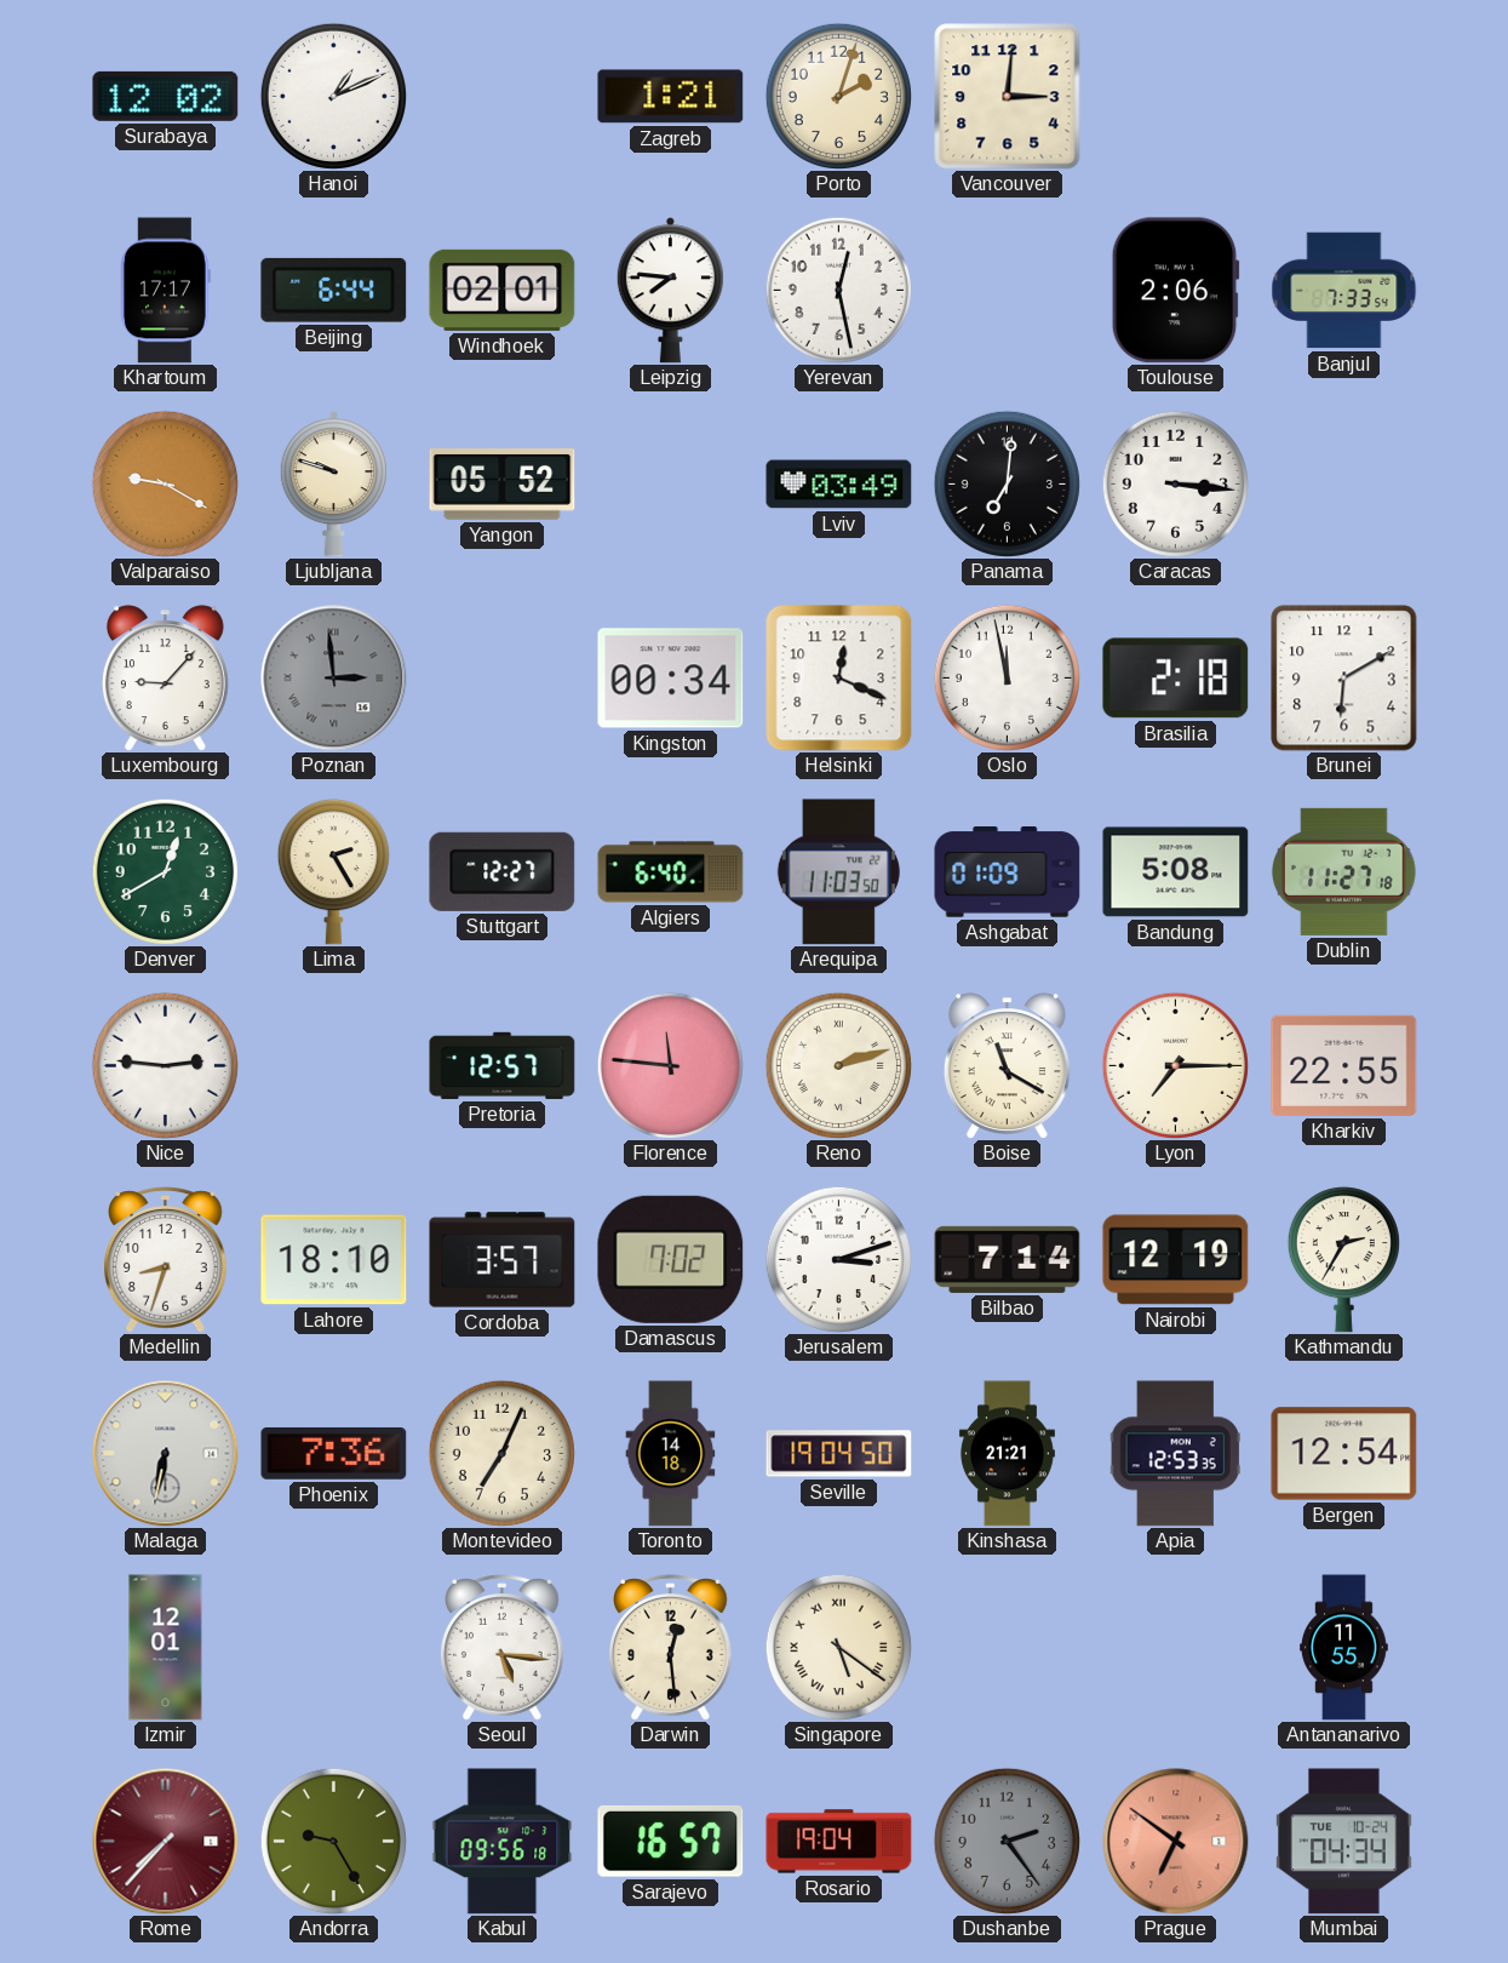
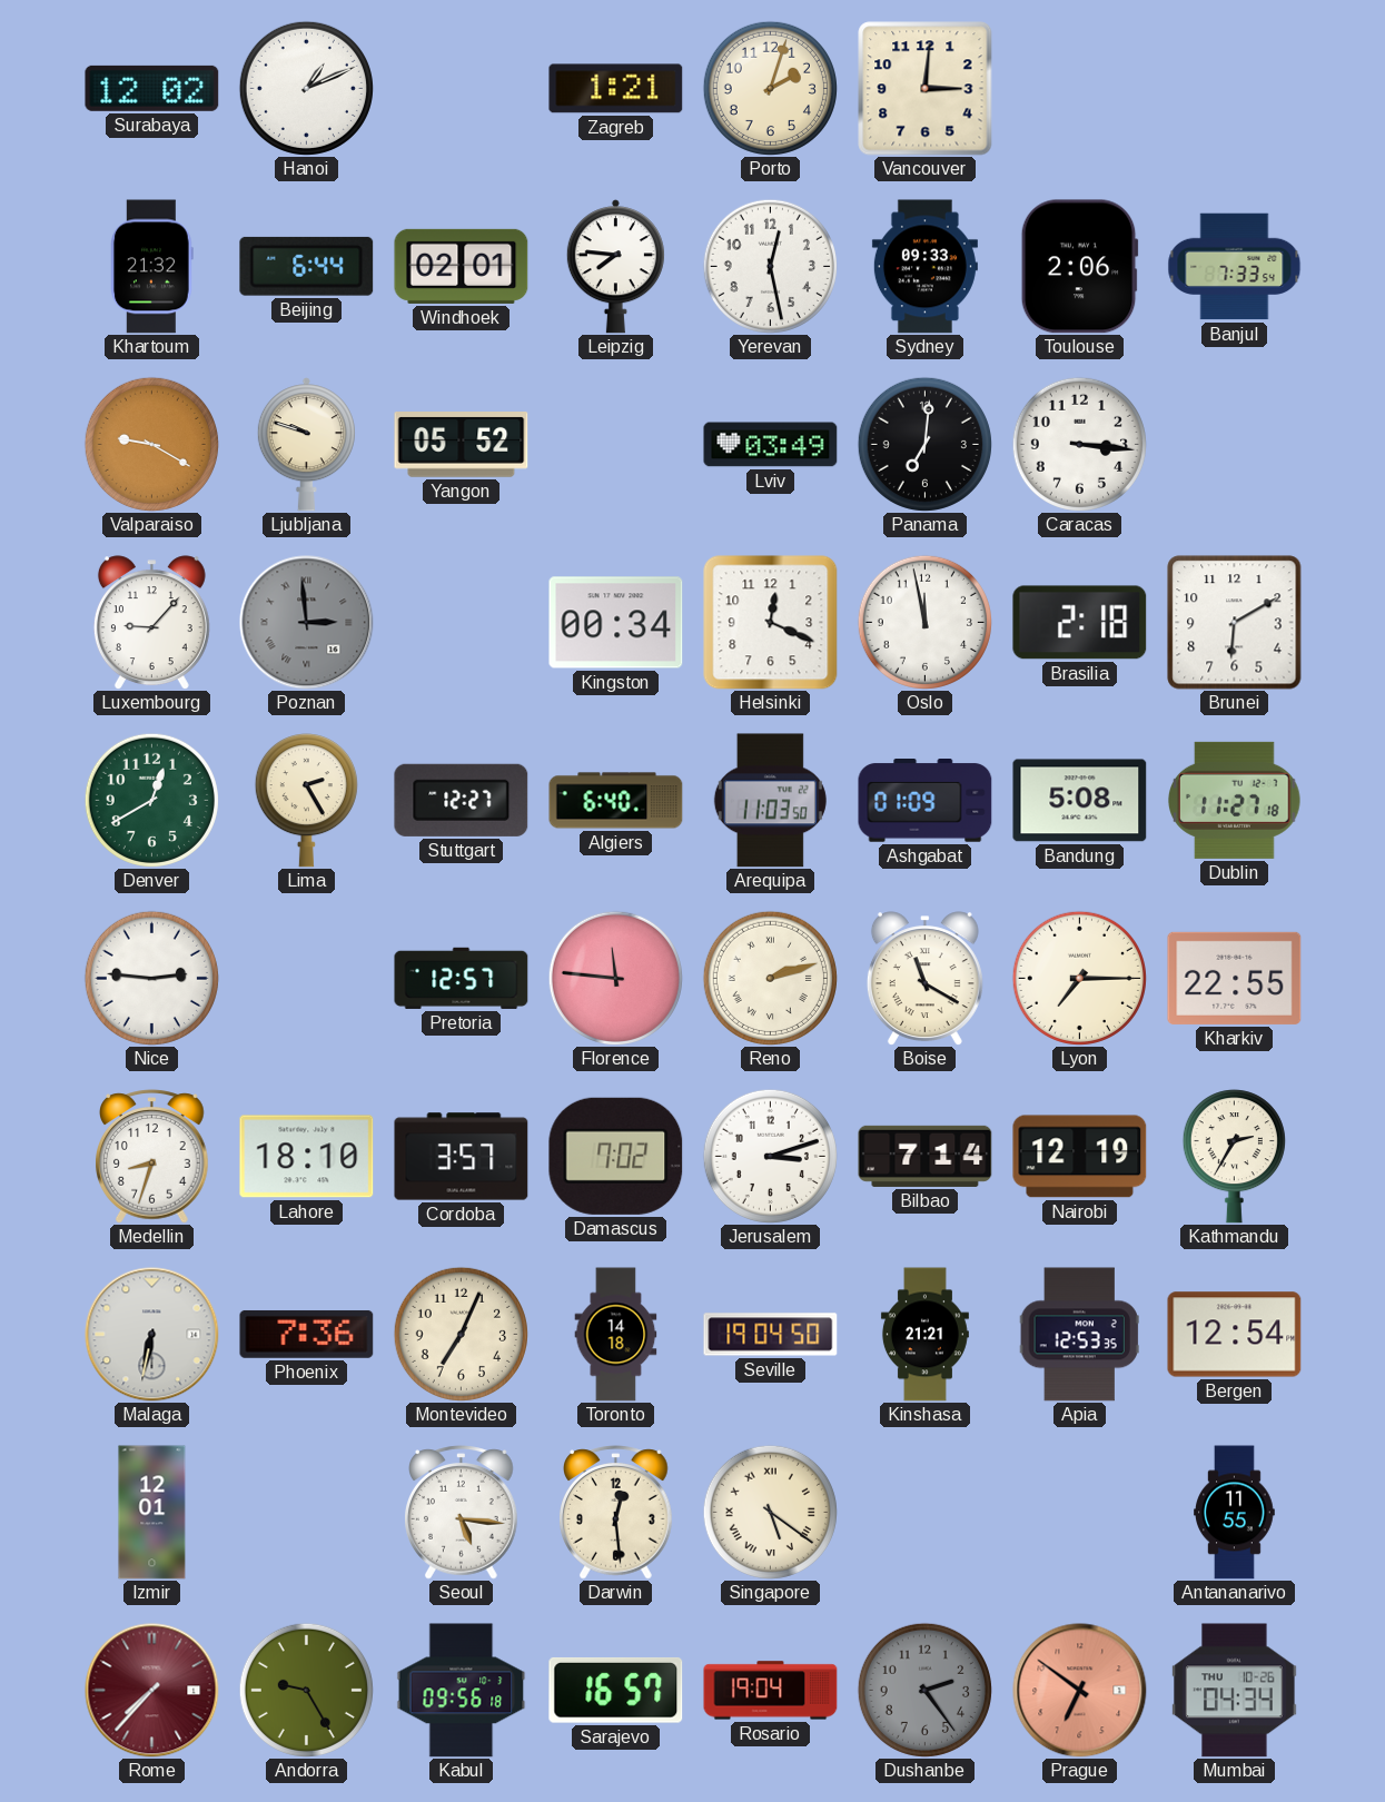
Khartoum: 17:17 -> 21:32
Sydney: none -> 09:33
Mumbai date: TUE 10-24 -> THU 10-26
